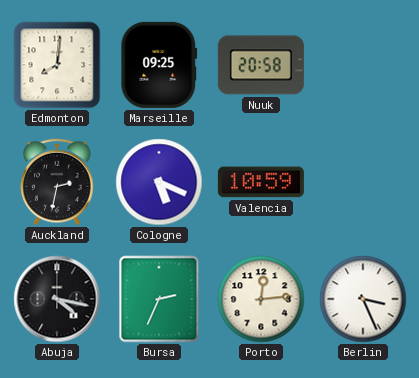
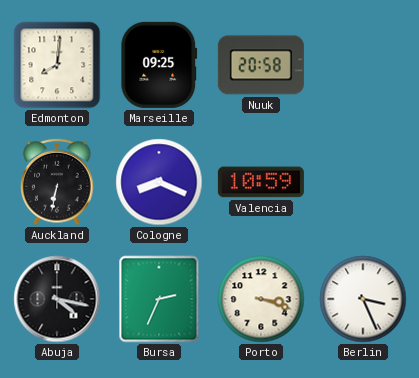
Auckland: 2:32 -> 6:32
Cologne: 5:19 -> 8:19
Porto: 12:14 -> 3:18
